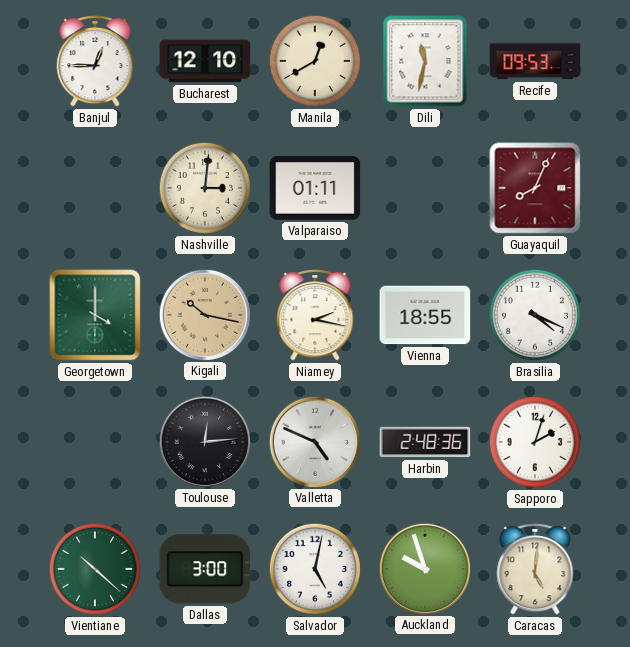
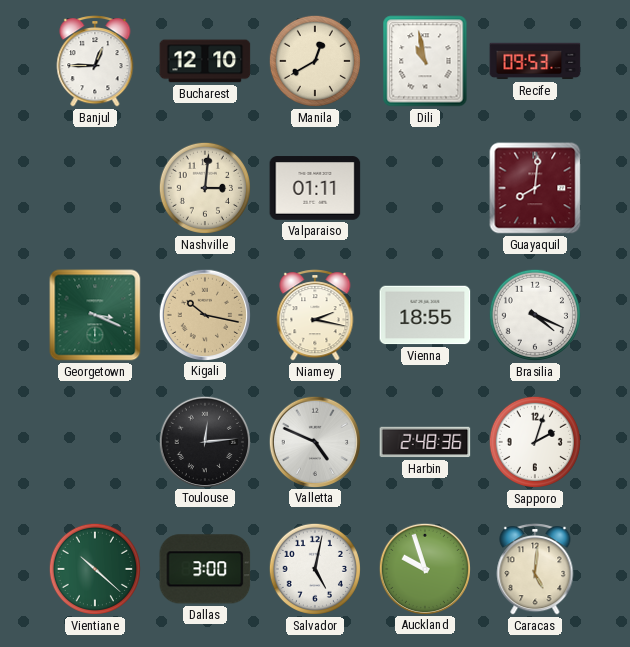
Dili: 11:32 -> 10:58
Guayaquil: 8:04 -> 8:01
Georgetown: 4:00 -> 3:19
